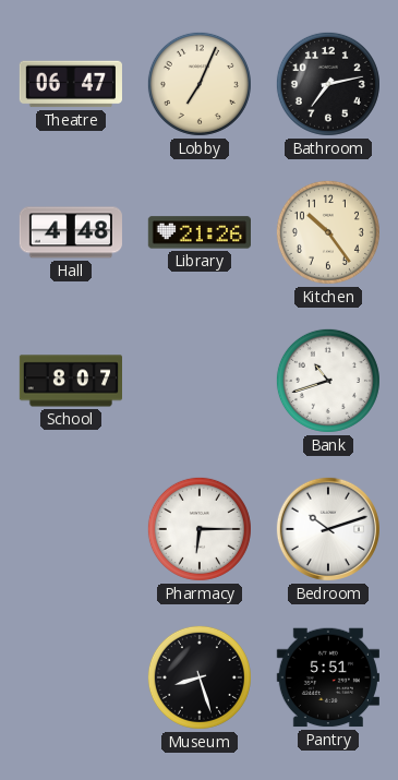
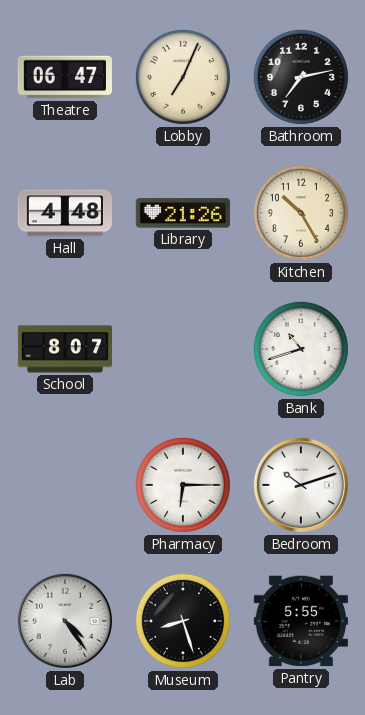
Kitchen: 10:24 -> 10:25
Lab: none -> 4:24
Pantry: 5:51 -> 5:55
